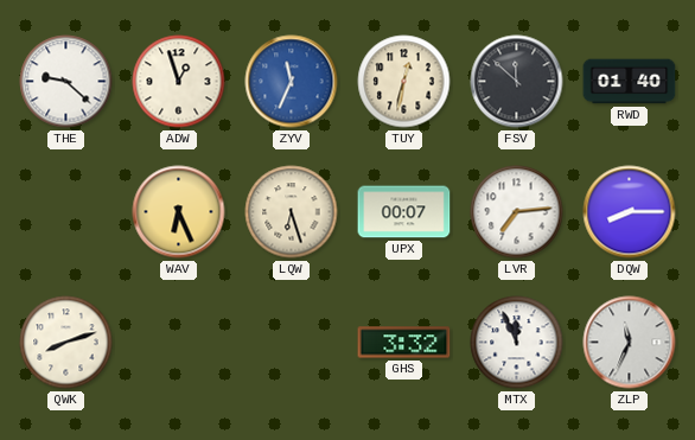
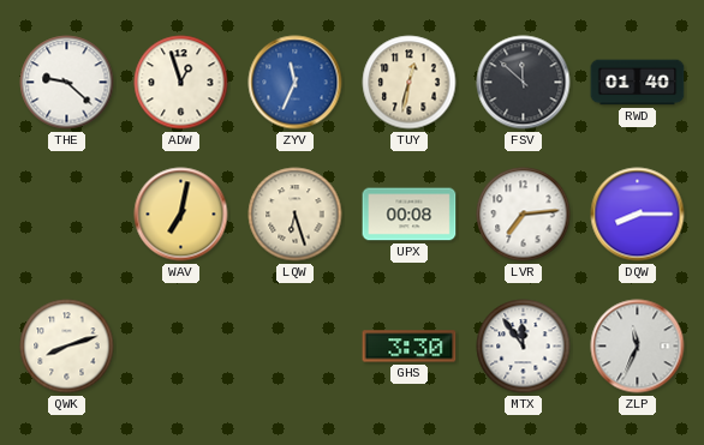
WAV: 6:26 -> 7:02
UPX: 00:07 -> 00:08
GHS: 3:32 -> 3:30
MTX: 11:56 -> 11:54
